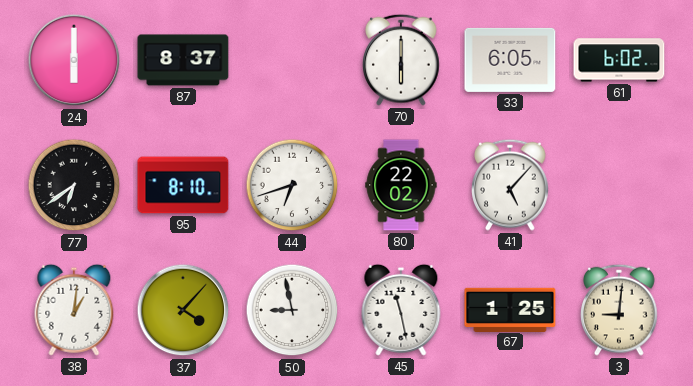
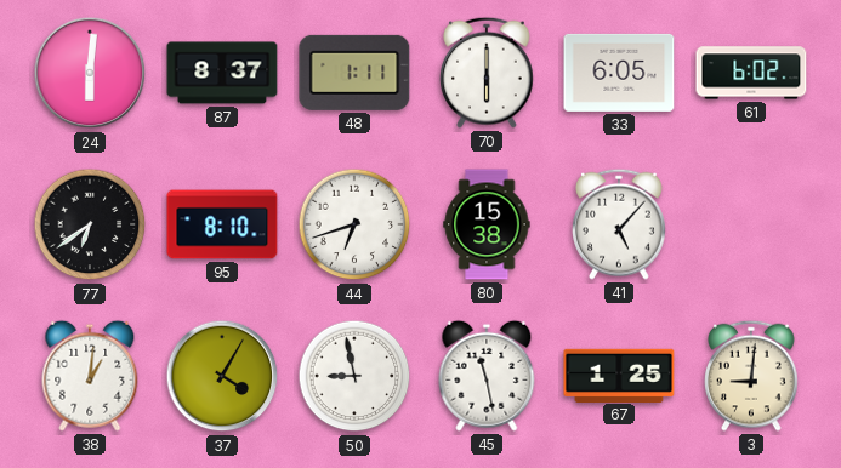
24: 6:00 -> 6:01
48: none -> 1:11
80: 22:02 -> 15:38
37: 4:07 -> 4:05
